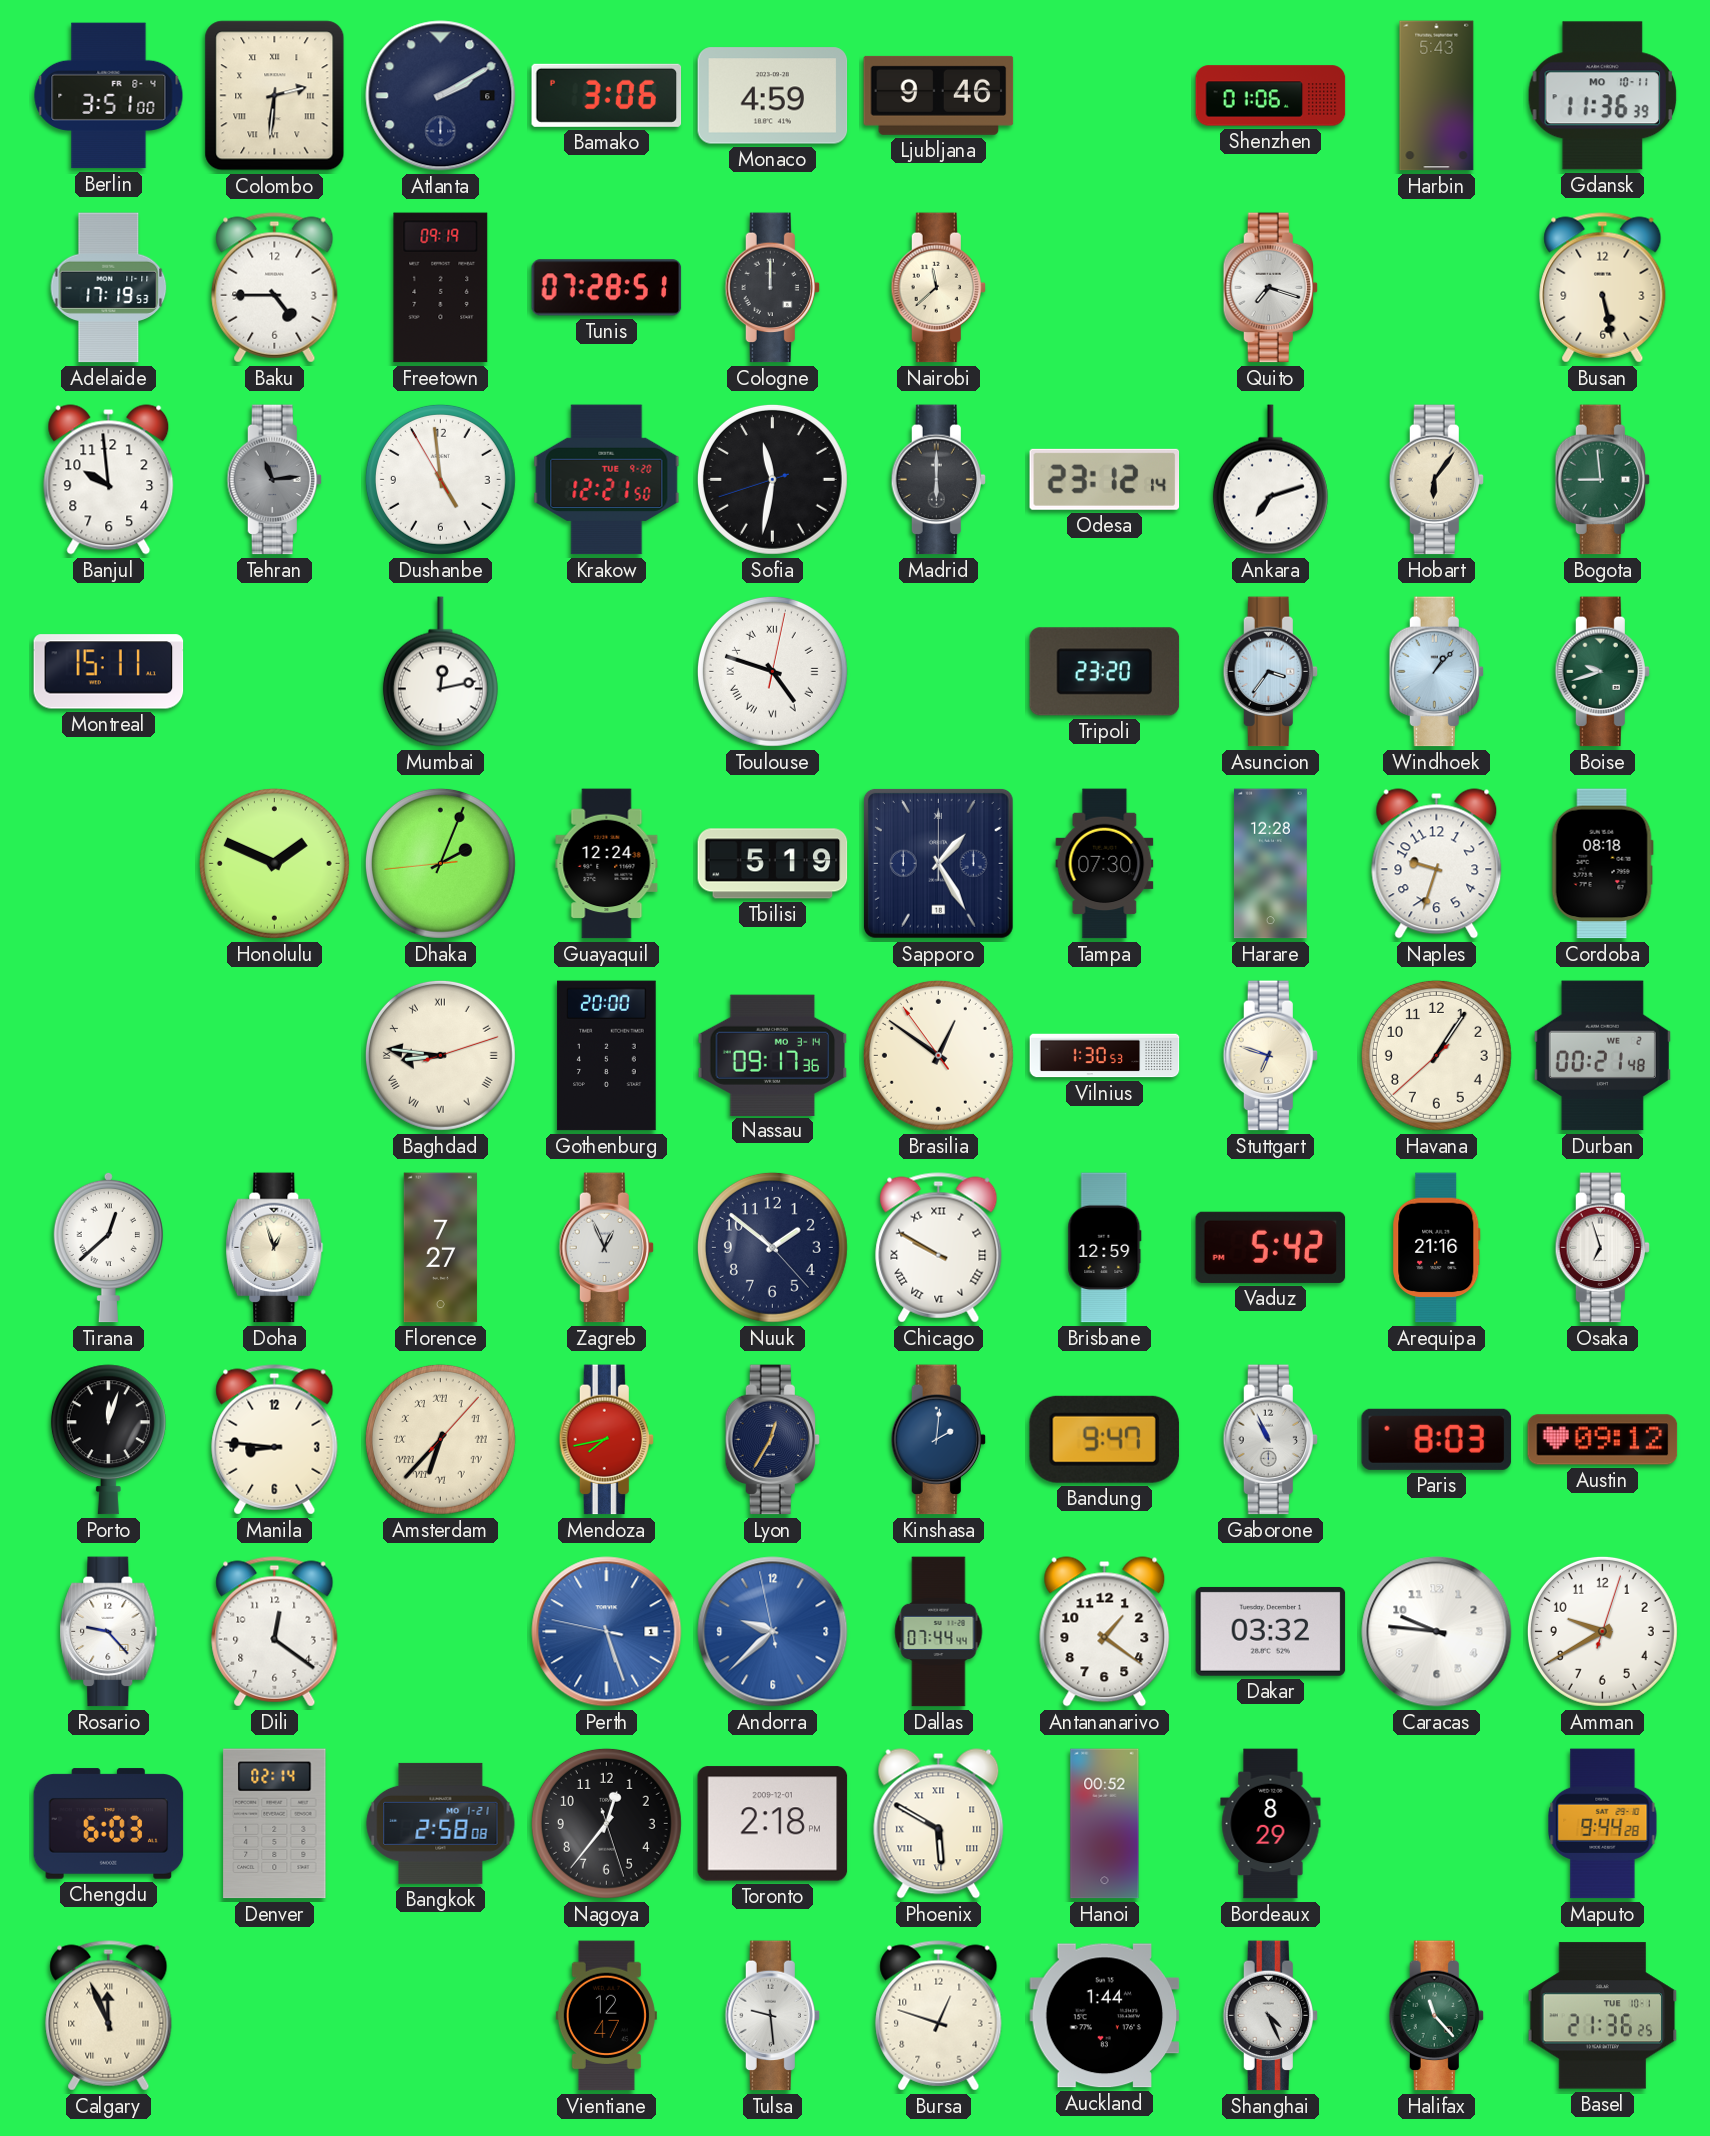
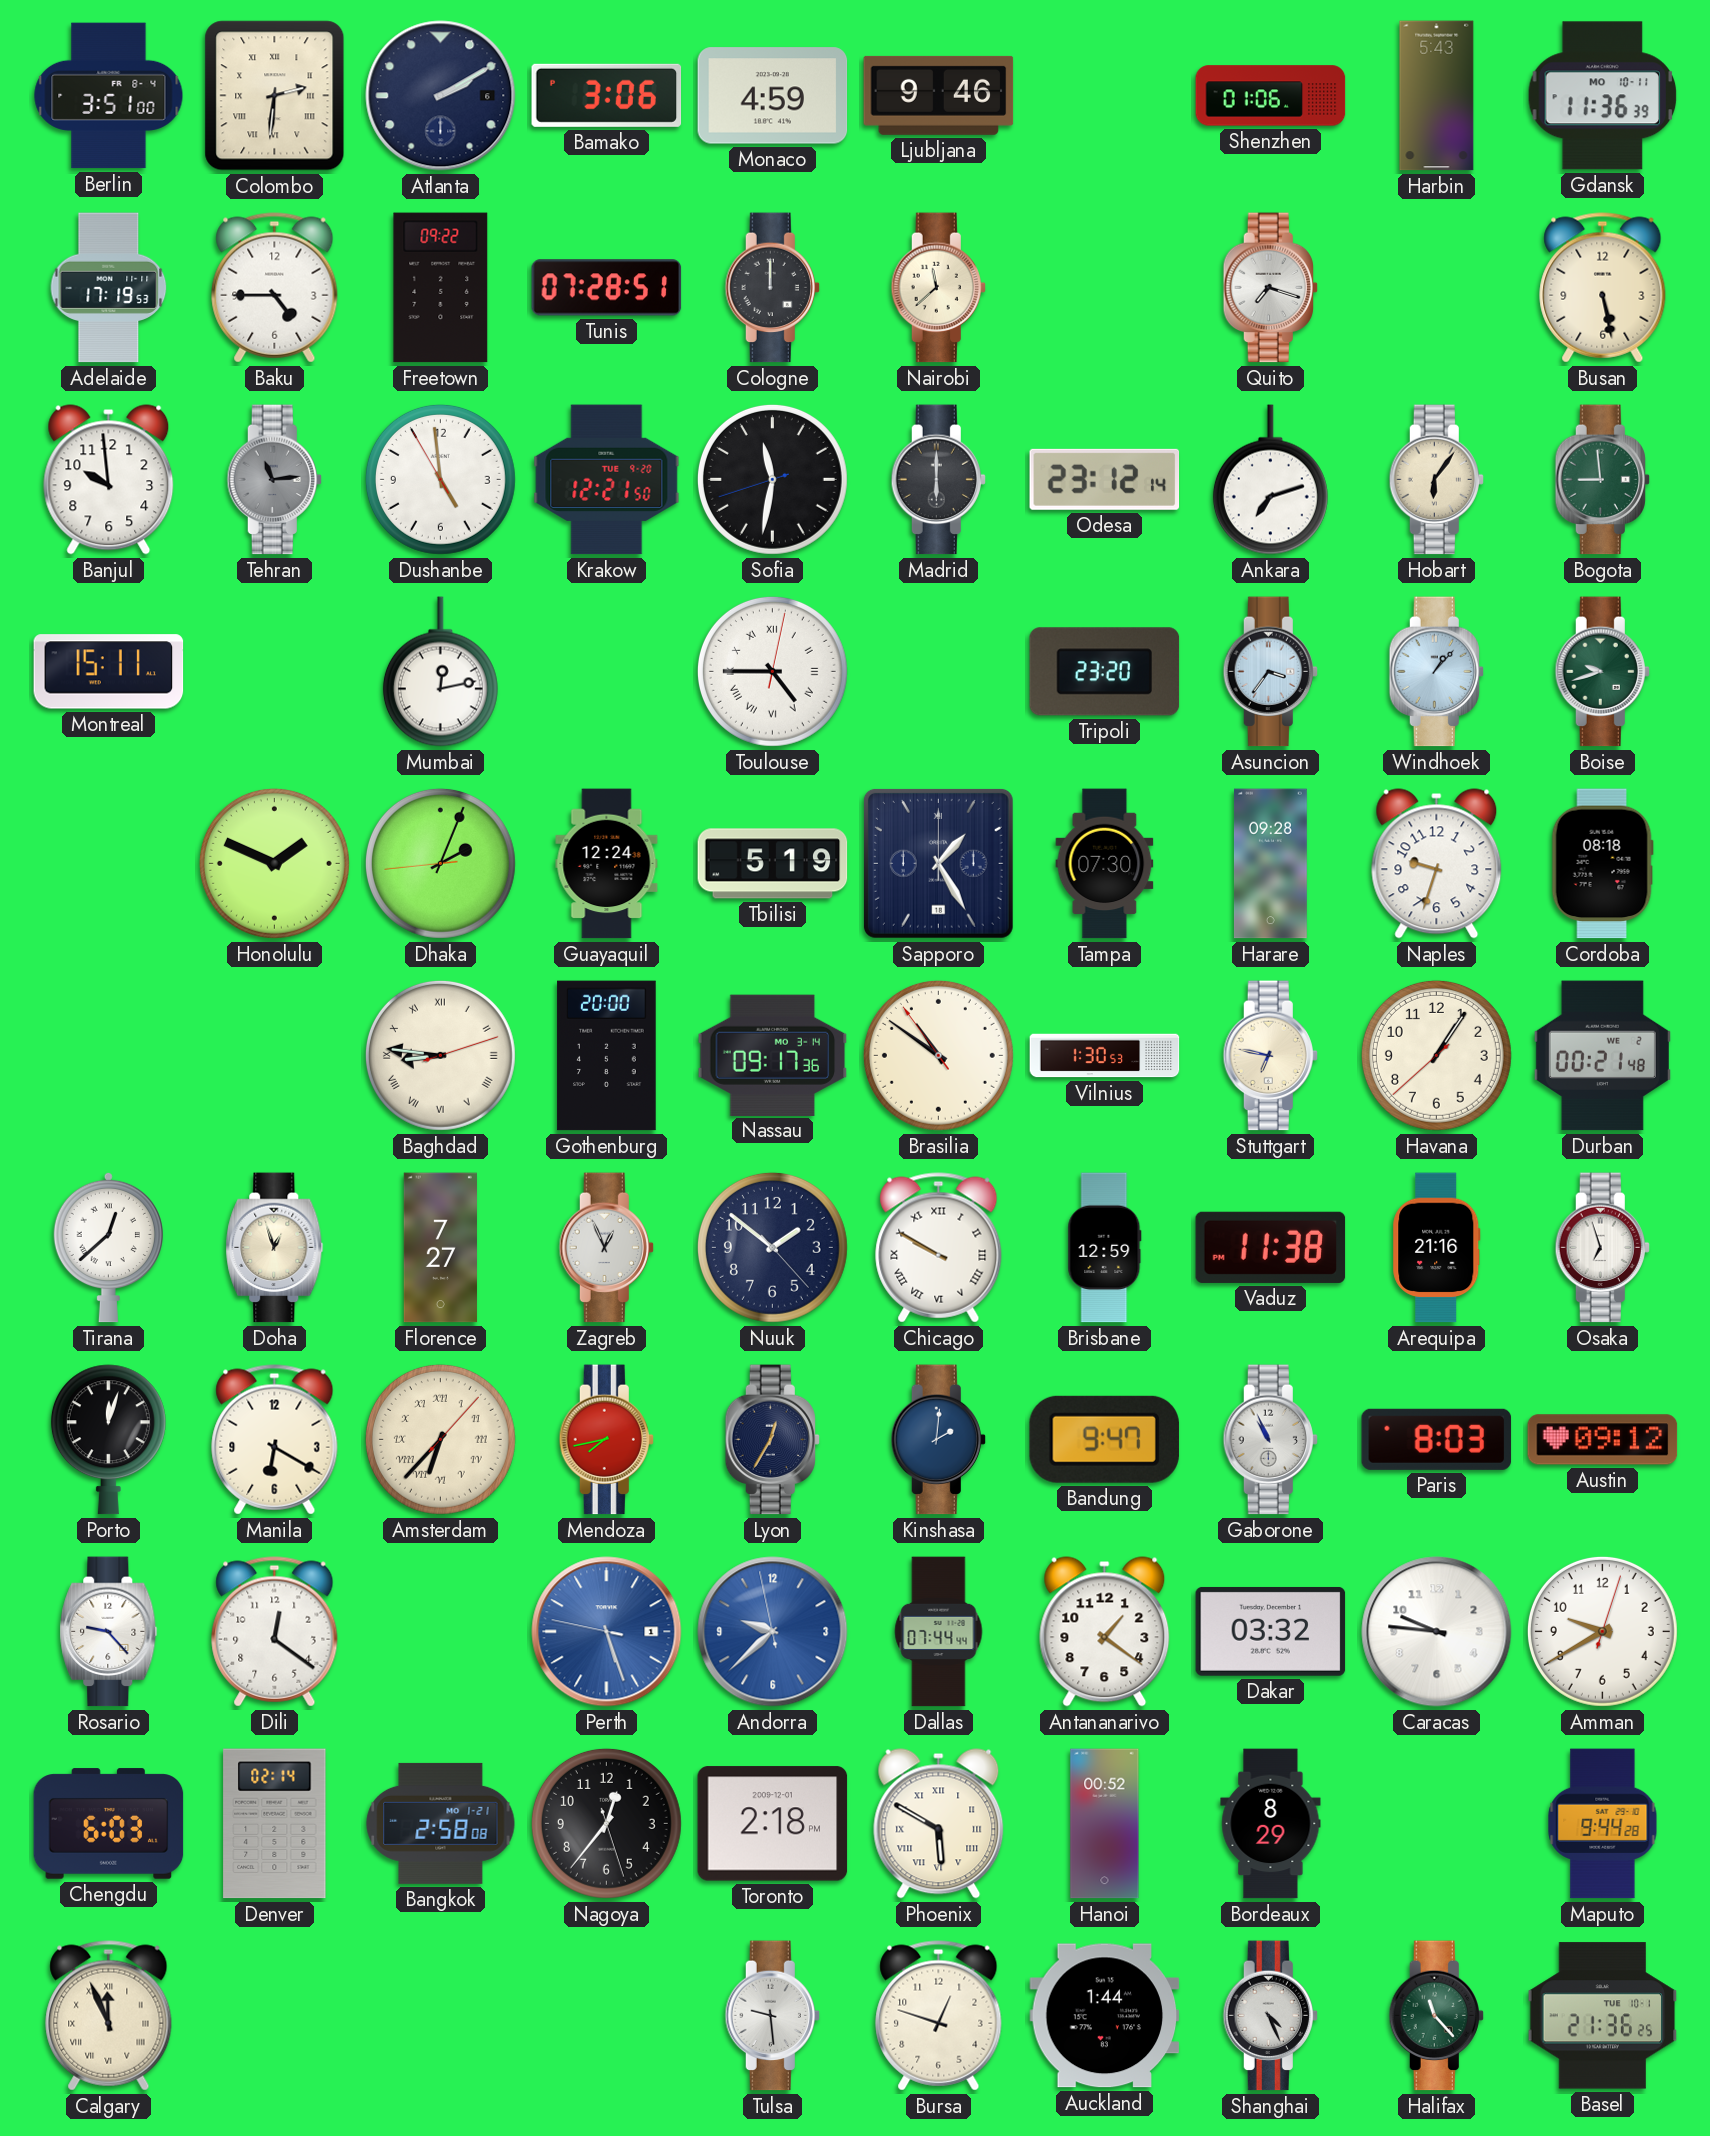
Freetown: 09:19 -> 09:22
Toulouse: 4:48 -> 4:45
Harare: 12:28 -> 09:28
Brasilia: 12:50 -> 10:50
Stuttgart: 6:48 -> 6:47
Vaduz: 5:42 -> 11:38
Manila: 8:46 -> 6:20
Vientiane: 12:47 -> none
